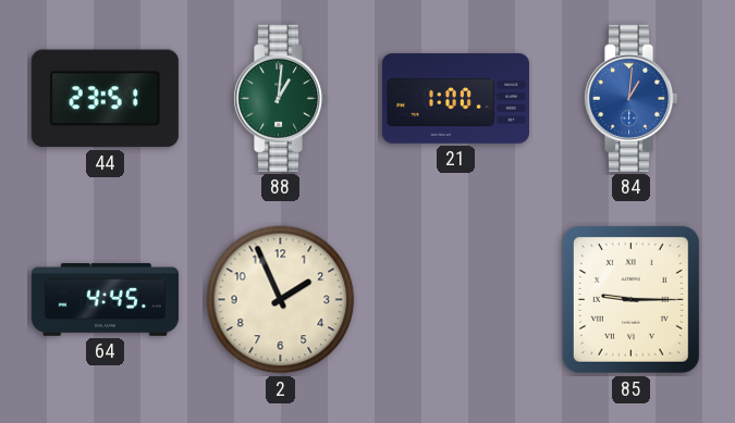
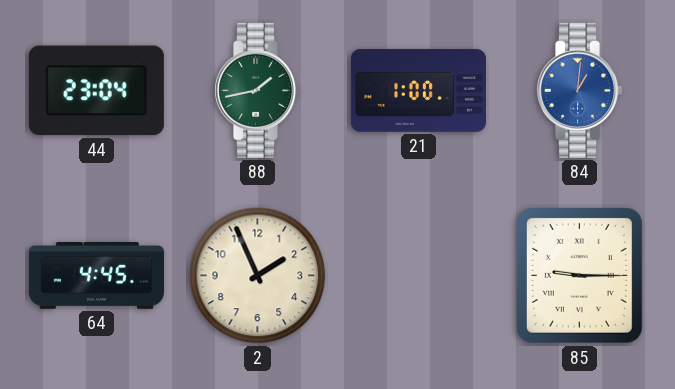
44: 23:51 -> 23:04
88: 1:01 -> 1:43
